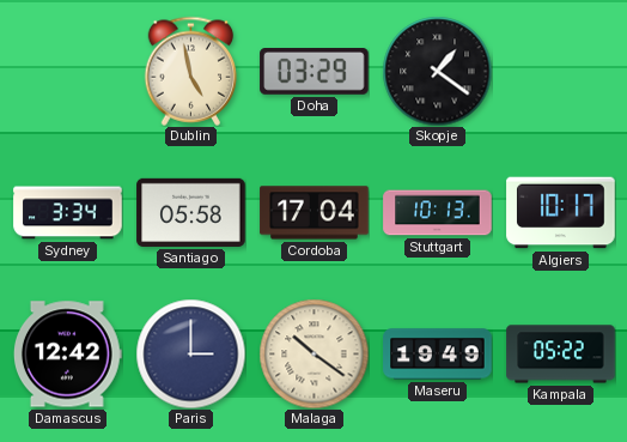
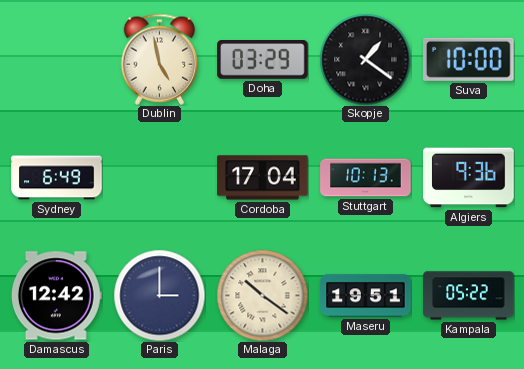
Suva: none -> 10:00
Sydney: 3:34 -> 6:49
Santiago: 05:58 -> none
Algiers: 10:17 -> 9:36
Maseru: 19:49 -> 19:51
